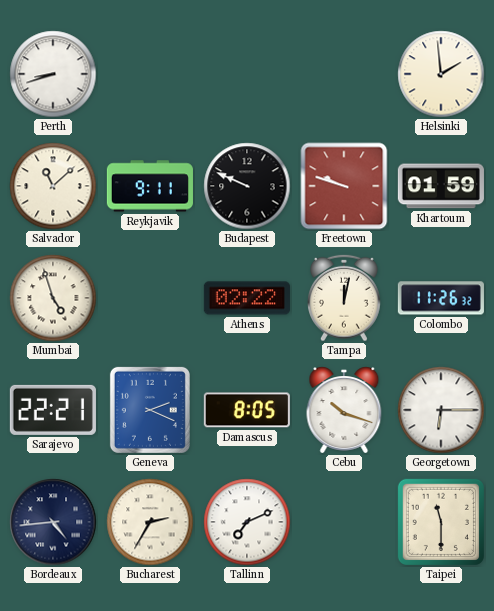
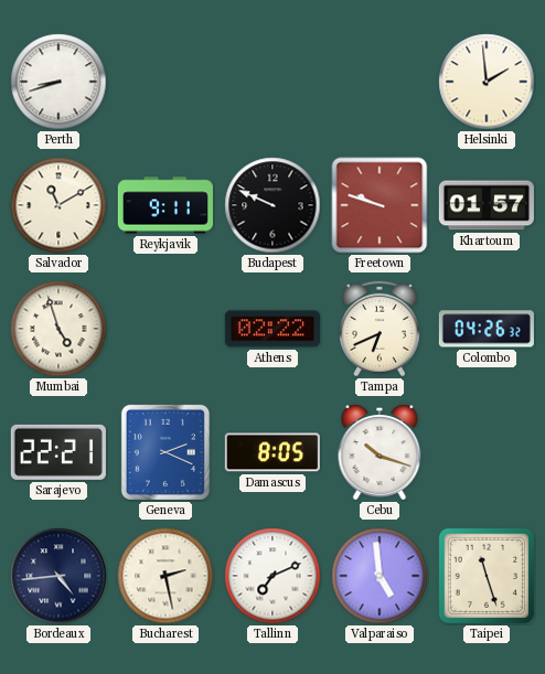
Salvador: 11:08 -> 11:10
Khartoum: 01:59 -> 01:57
Tampa: 12:02 -> 6:41
Colombo: 11:26 -> 04:26
Georgetown: 6:15 -> none
Bucharest: 2:35 -> 2:28
Valparaiso: none -> 4:59
Taipei: 11:30 -> 11:27
